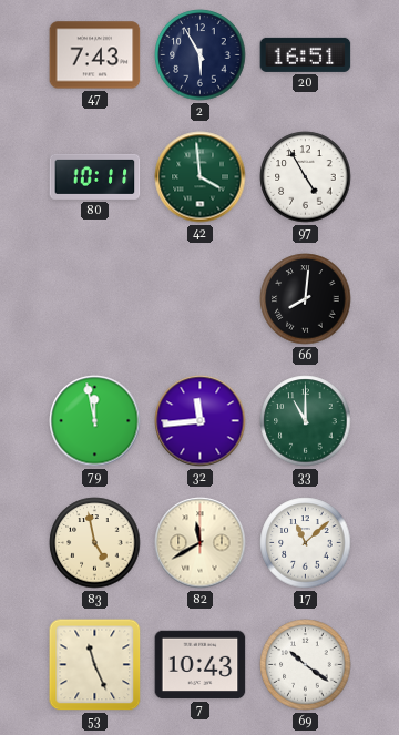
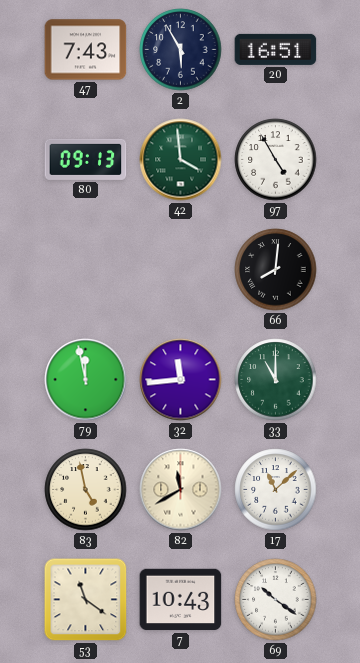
80: 10:11 -> 09:13
53: 11:26 -> 11:21
